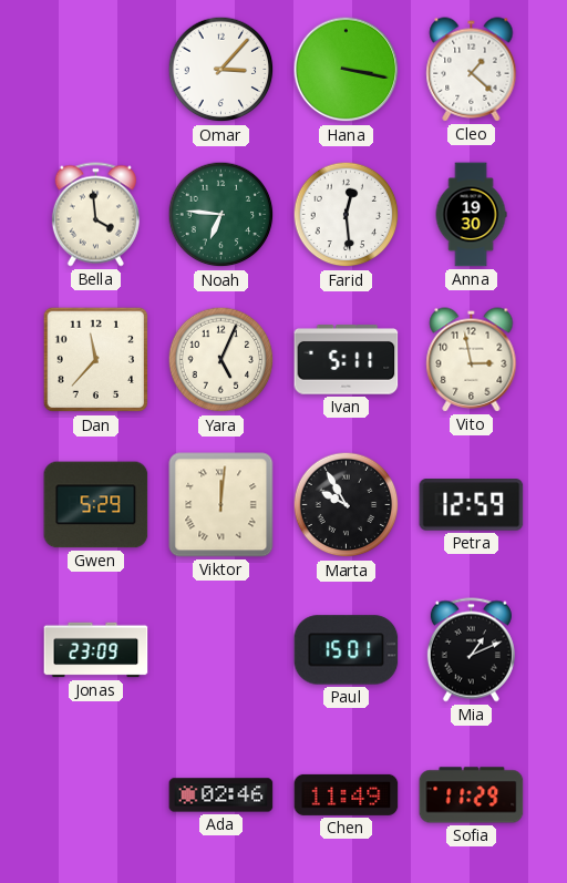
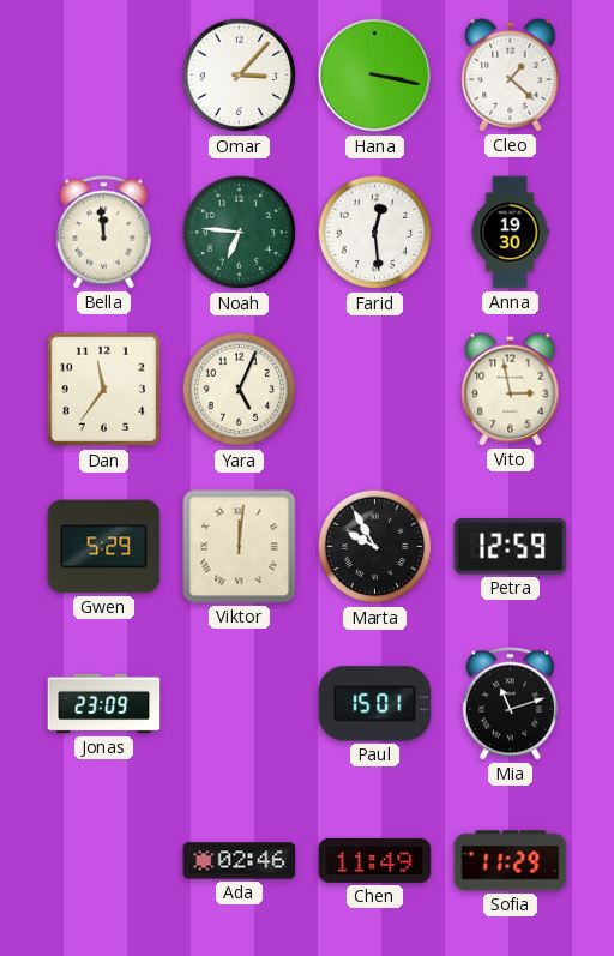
Bella: 3:59 -> 11:59
Dan: 11:37 -> 11:36
Ivan: 5:11 -> none
Mia: 1:11 -> 11:12
